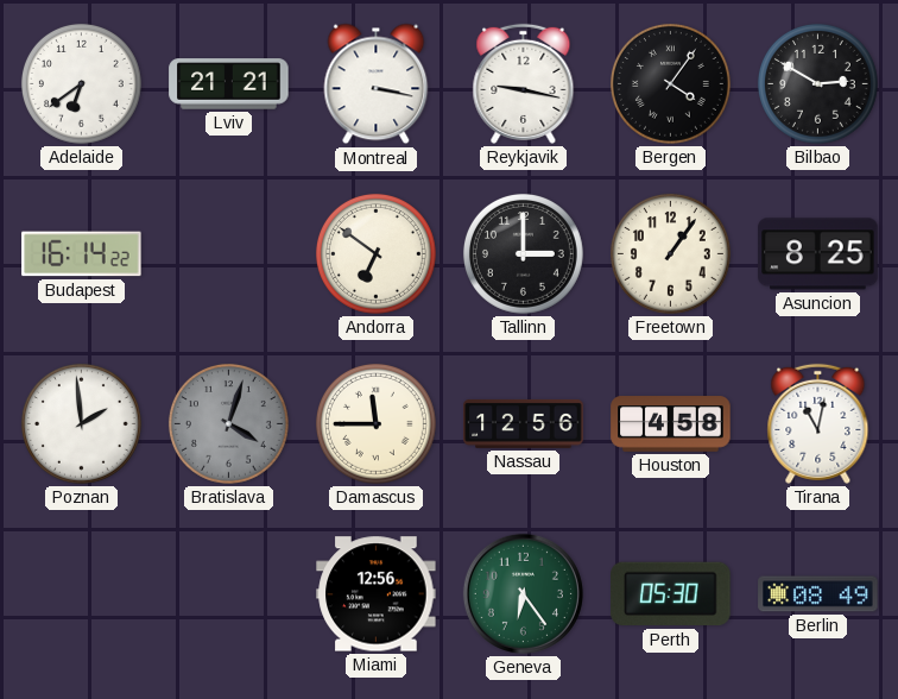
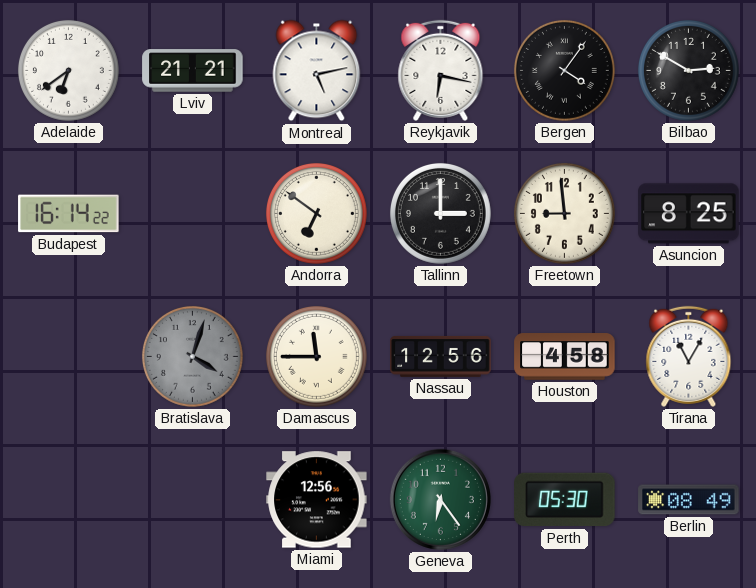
Montreal: 3:17 -> 5:13
Reykjavik: 9:17 -> 6:17
Freetown: 1:06 -> 8:59
Poznan: 1:59 -> none
Tirana: 11:02 -> 11:05
